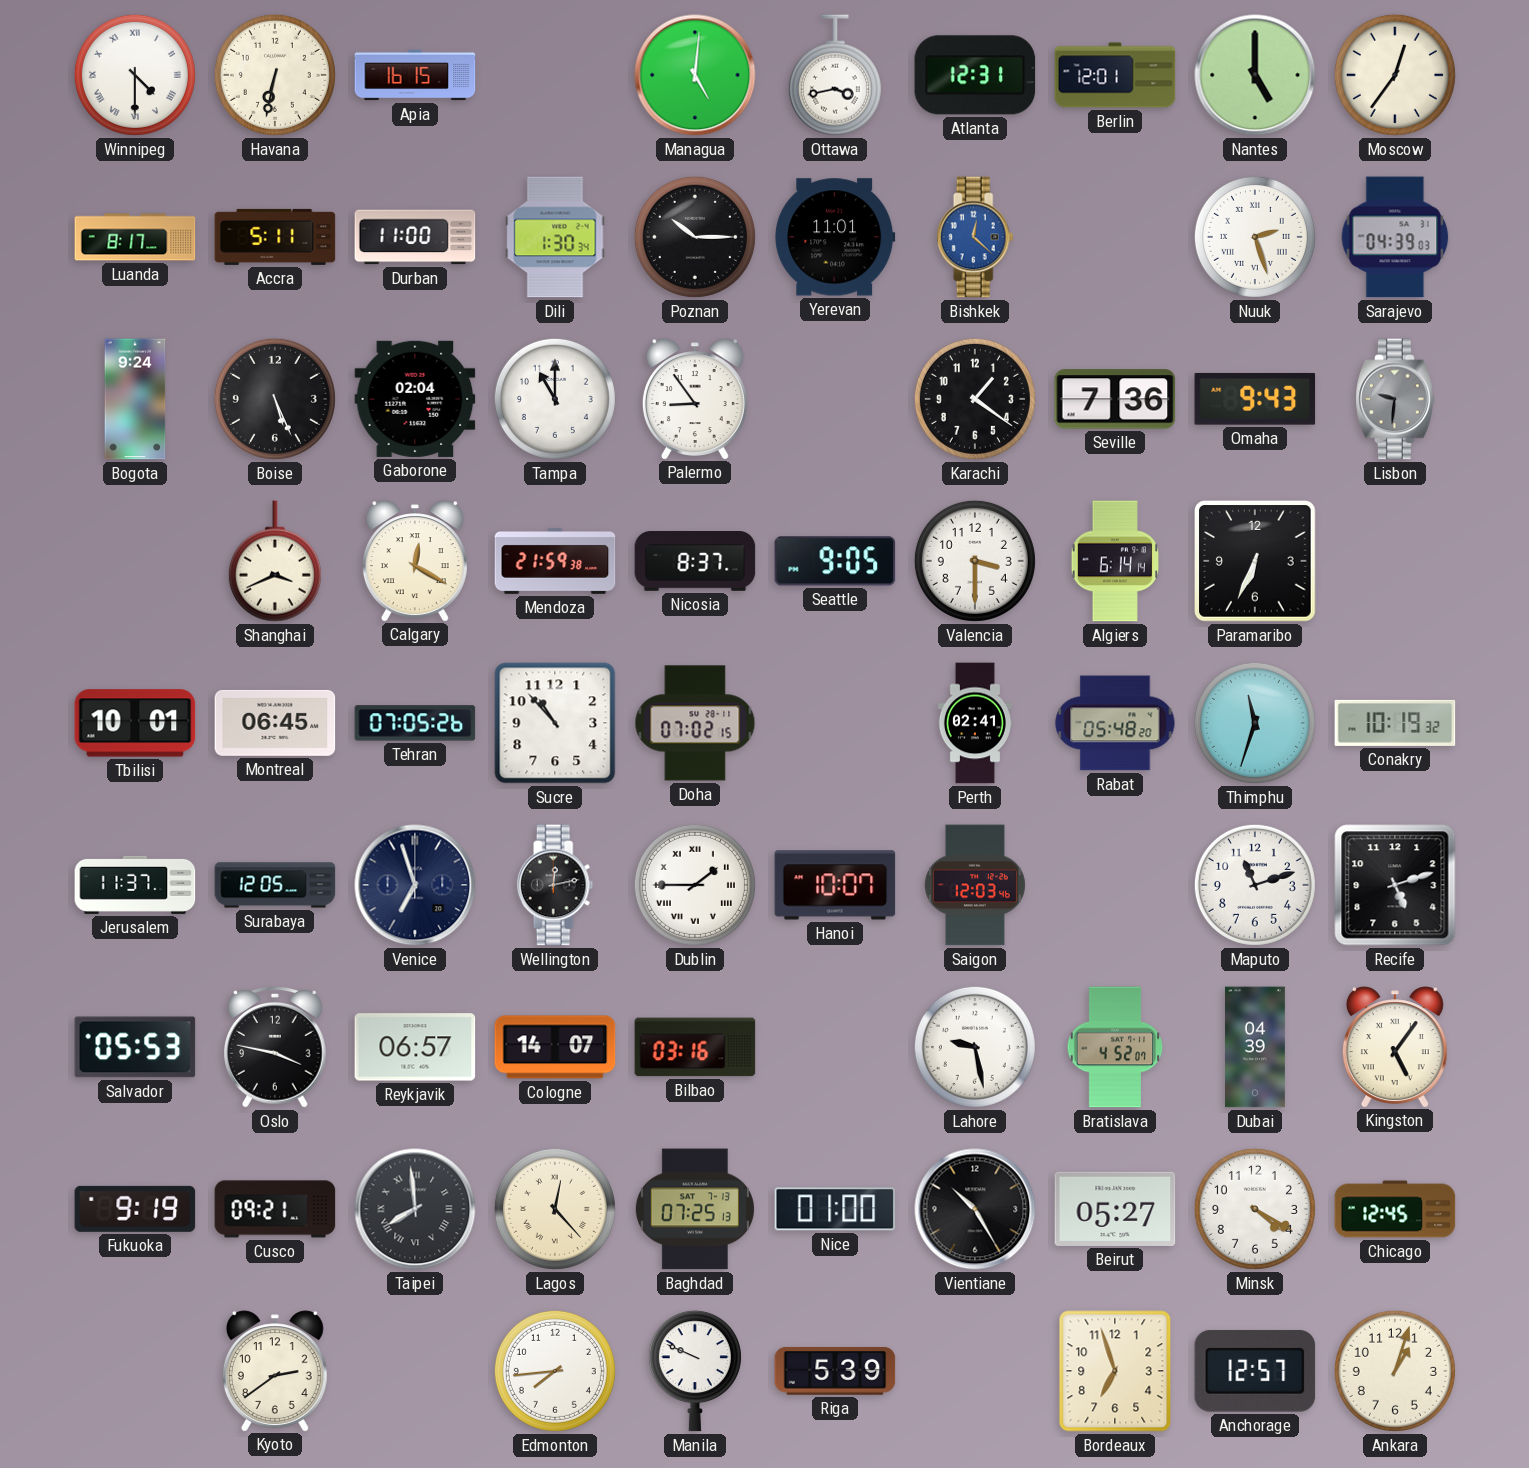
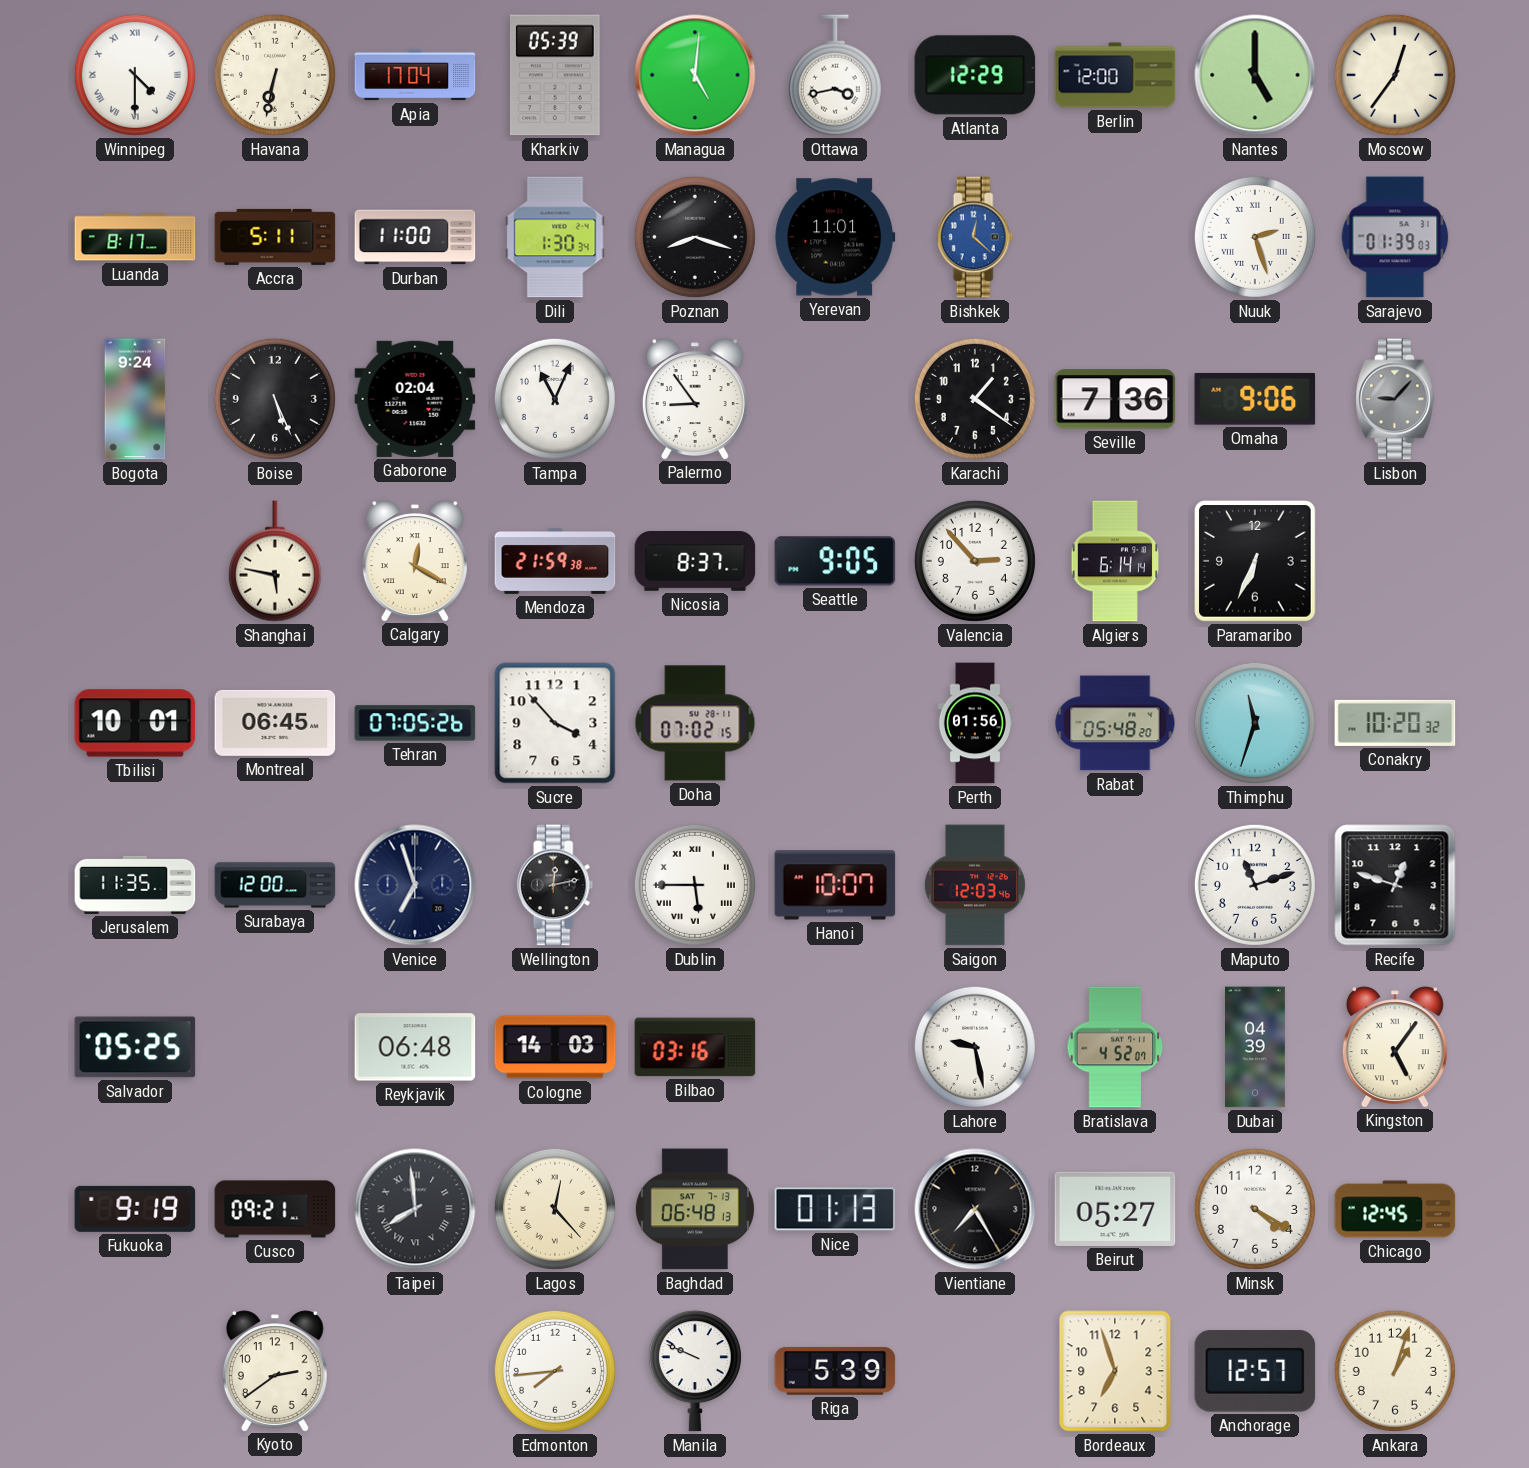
Apia: 16:15 -> 17:04
Kharkiv: none -> 05:39
Atlanta: 12:31 -> 12:29
Berlin: 12:01 -> 12:00
Poznan: 10:15 -> 8:18
Sarajevo: 04:39 -> 01:39
Tampa: 11:00 -> 11:04
Omaha: 9:43 -> 9:06
Lisbon: 9:31 -> 9:07
Shanghai: 3:41 -> 5:47
Valencia: 3:30 -> 2:53
Sucre: 10:53 -> 3:53
Perth: 02:41 -> 01:56
Conakry: 10:19 -> 10:20
Jerusalem: 11:37 -> 11:35
Surabaya: 12:05 -> 12:00
Dublin: 1:45 -> 5:45
Recife: 5:12 -> 12:48
Salvador: 05:53 -> 05:25
Oslo: 3:47 -> none
Reykjavik: 06:57 -> 06:48
Cologne: 14:07 -> 14:03
Baghdad: 07:25 -> 06:48
Nice: 01:00 -> 01:13
Vientiane: 10:25 -> 7:25
